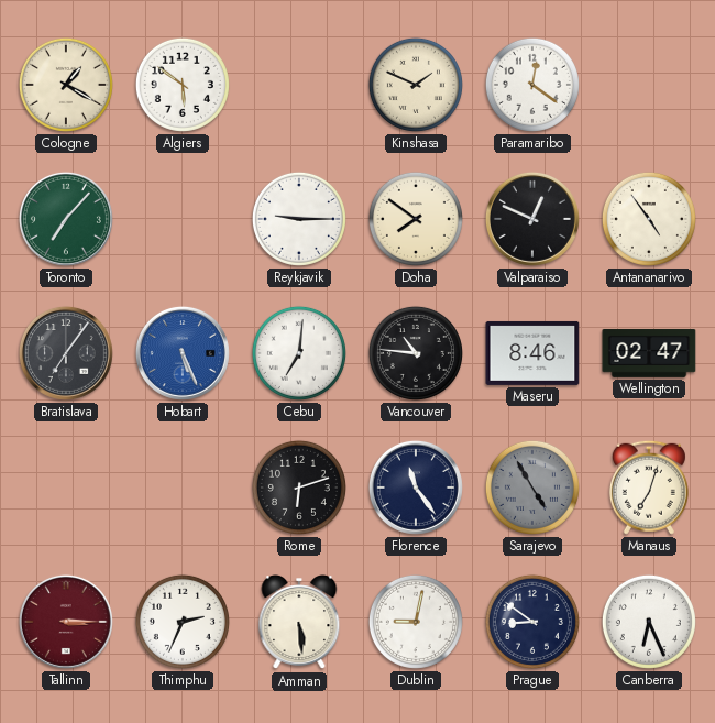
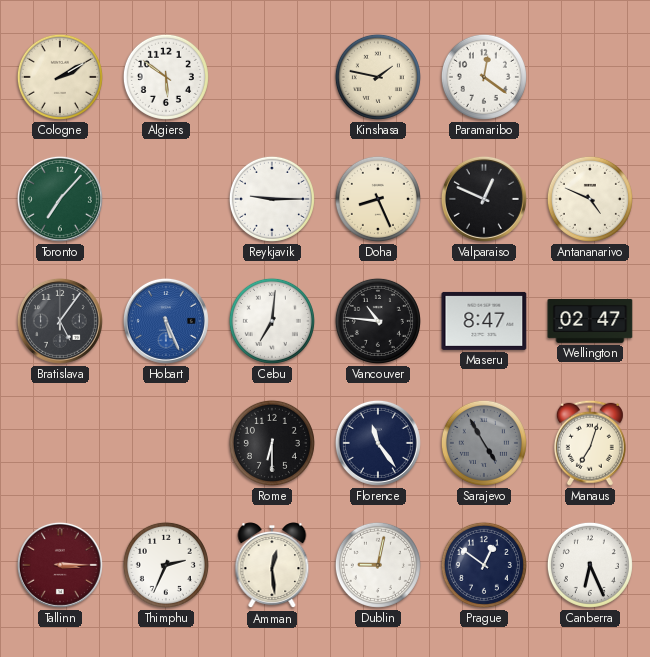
Cologne: 1:20 -> 2:10
Kinshasa: 1:49 -> 1:47
Doha: 7:51 -> 8:26
Antananarivo: 4:54 -> 4:49
Bratislava: 7:06 -> 5:06
Maseru: 8:46 -> 8:47
Rome: 6:12 -> 6:30
Amman: 5:29 -> 12:29
Prague: 8:51 -> 12:51
